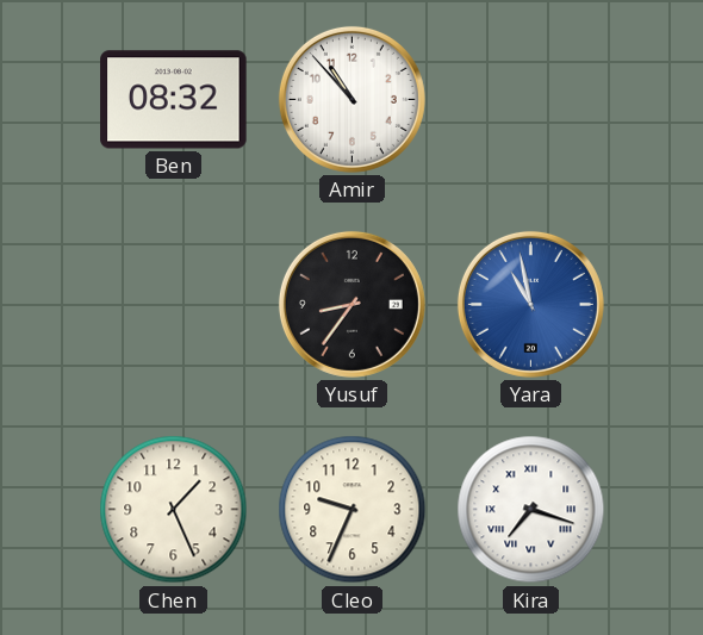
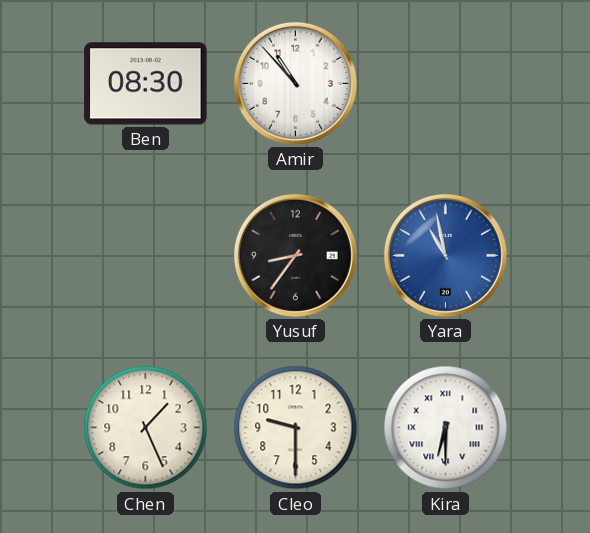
Ben: 08:32 -> 08:30
Cleo: 9:34 -> 9:30
Kira: 7:18 -> 6:30
